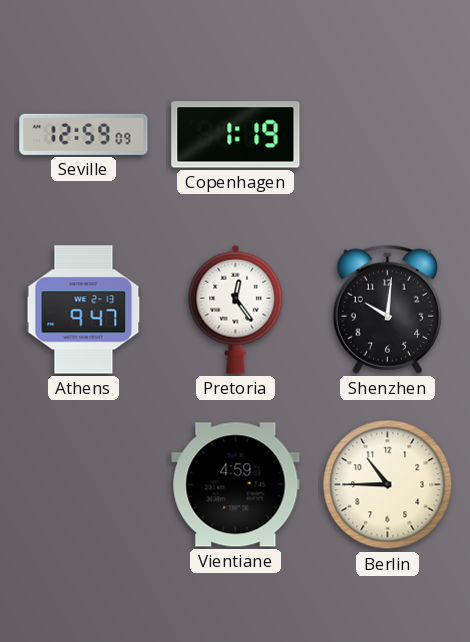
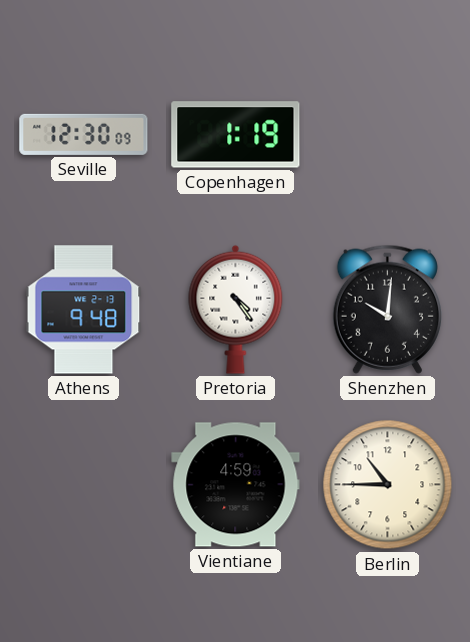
Seville: 12:59 -> 12:30
Athens: 9:47 -> 9:48
Pretoria: 12:24 -> 4:24
